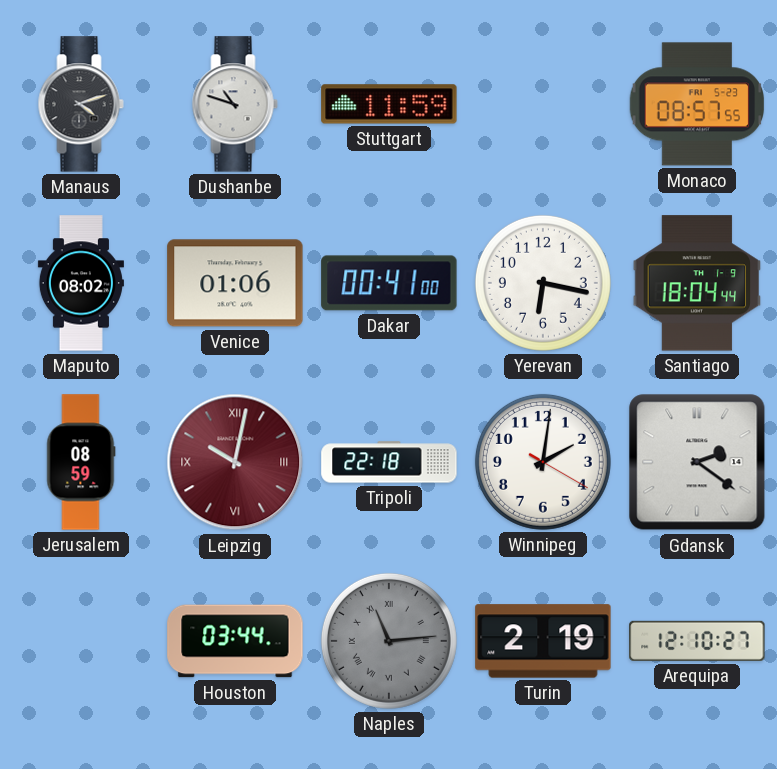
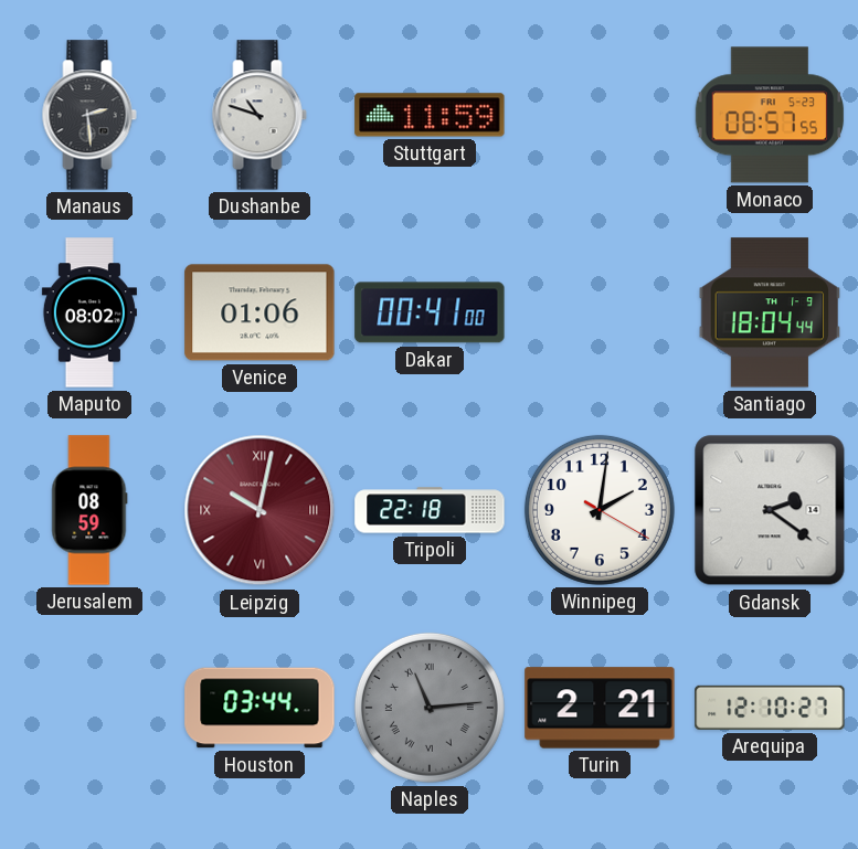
Manaus: 4:12 -> 2:29
Yerevan: 6:17 -> none
Turin: 2:19 -> 2:21
